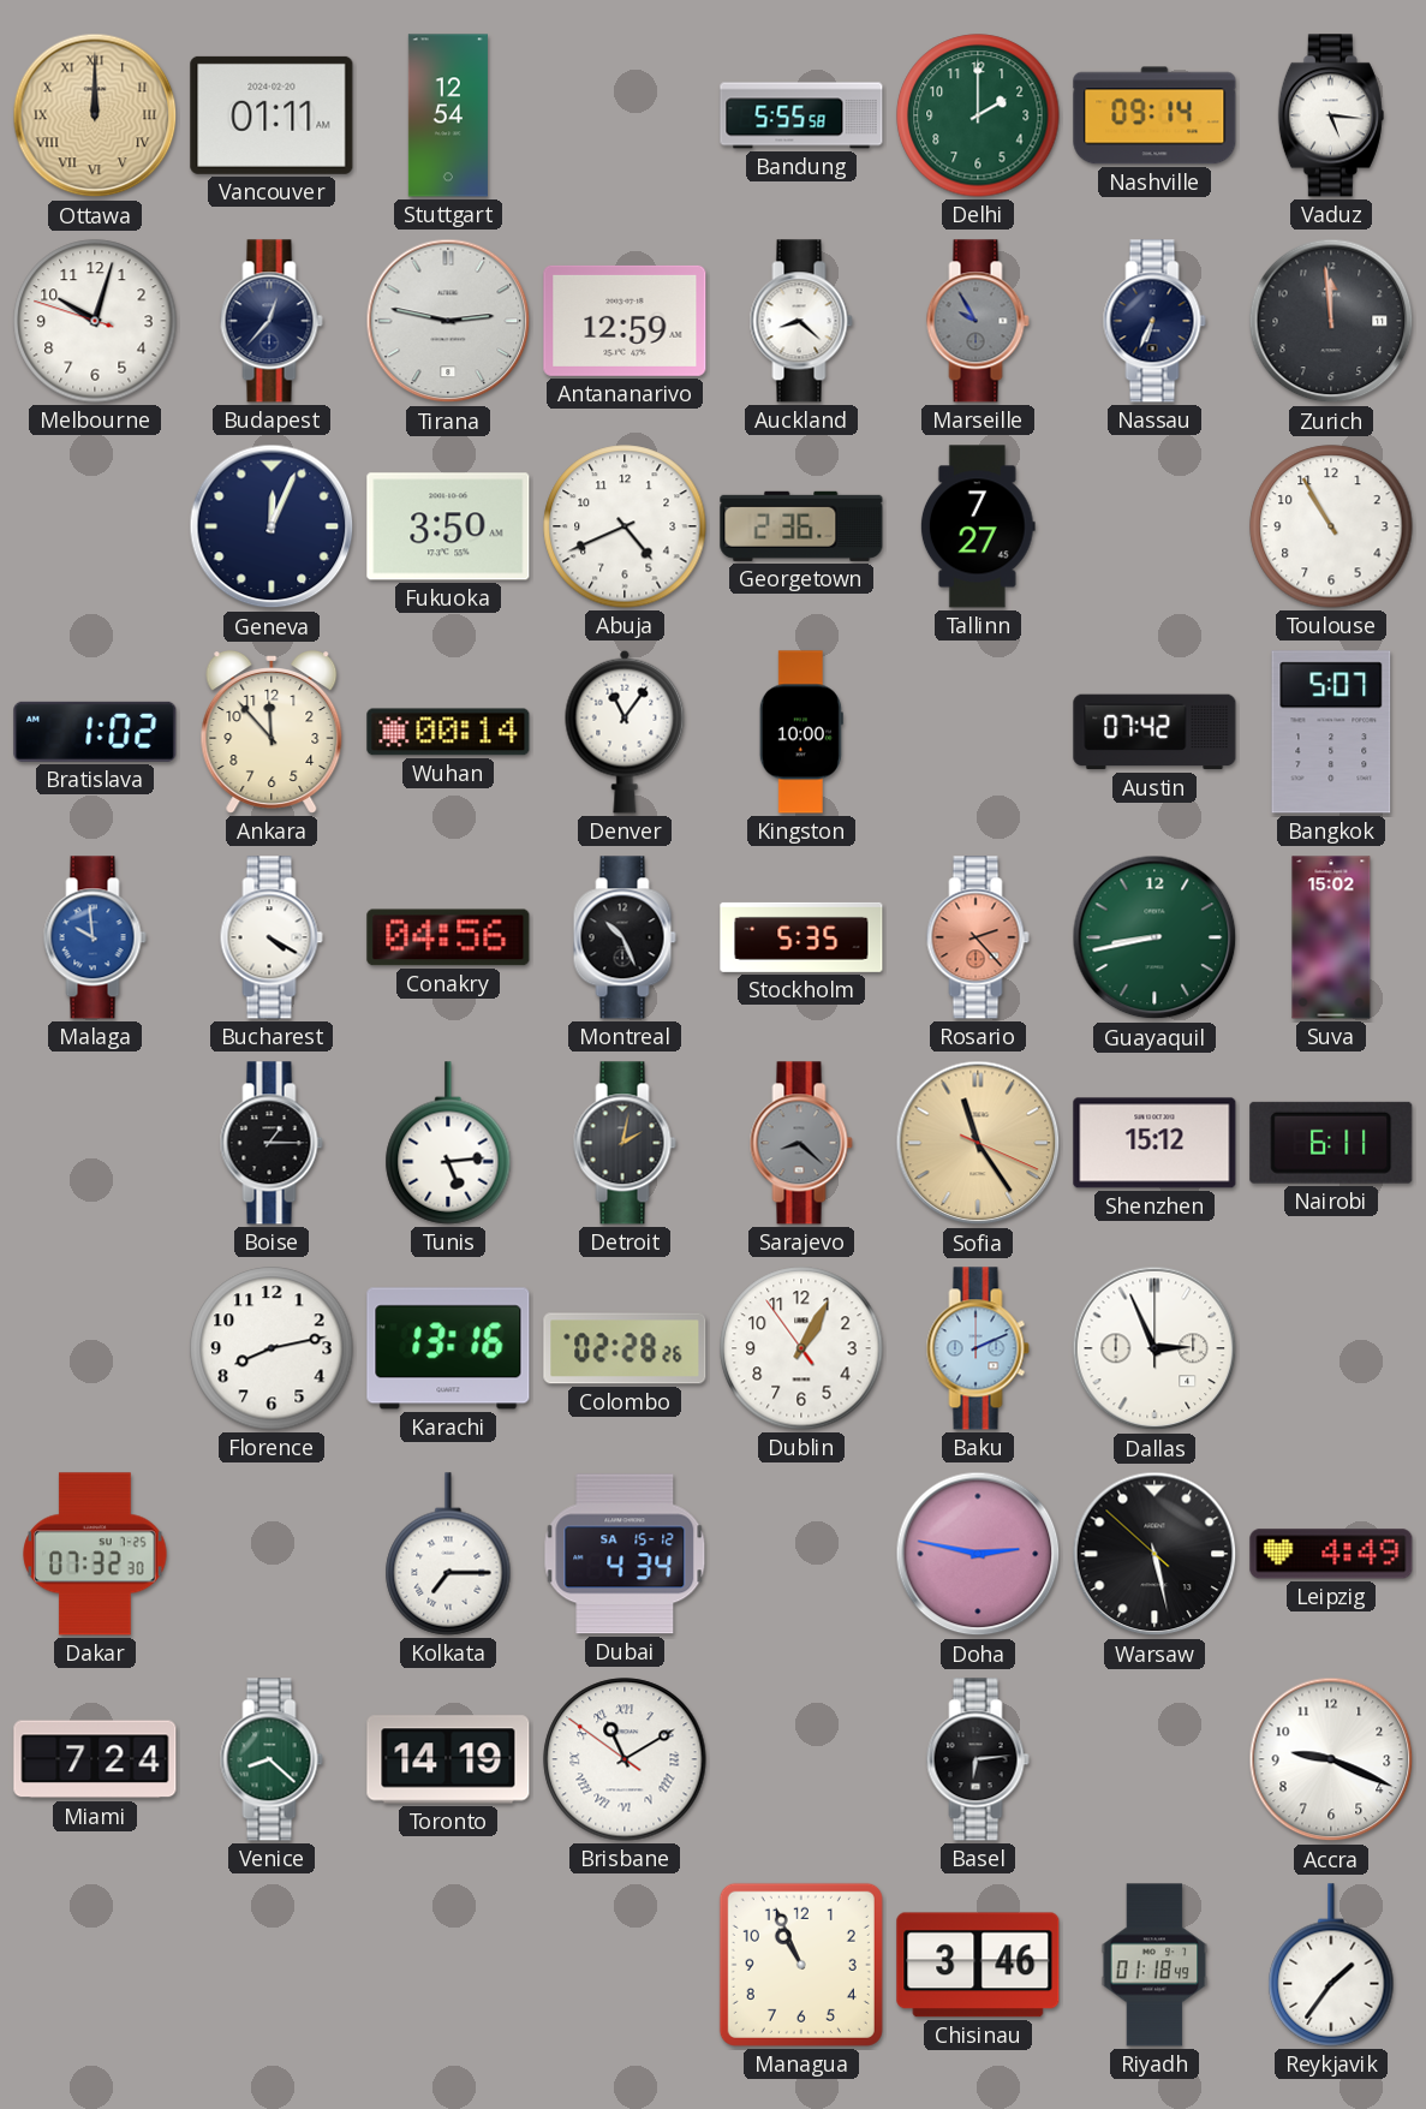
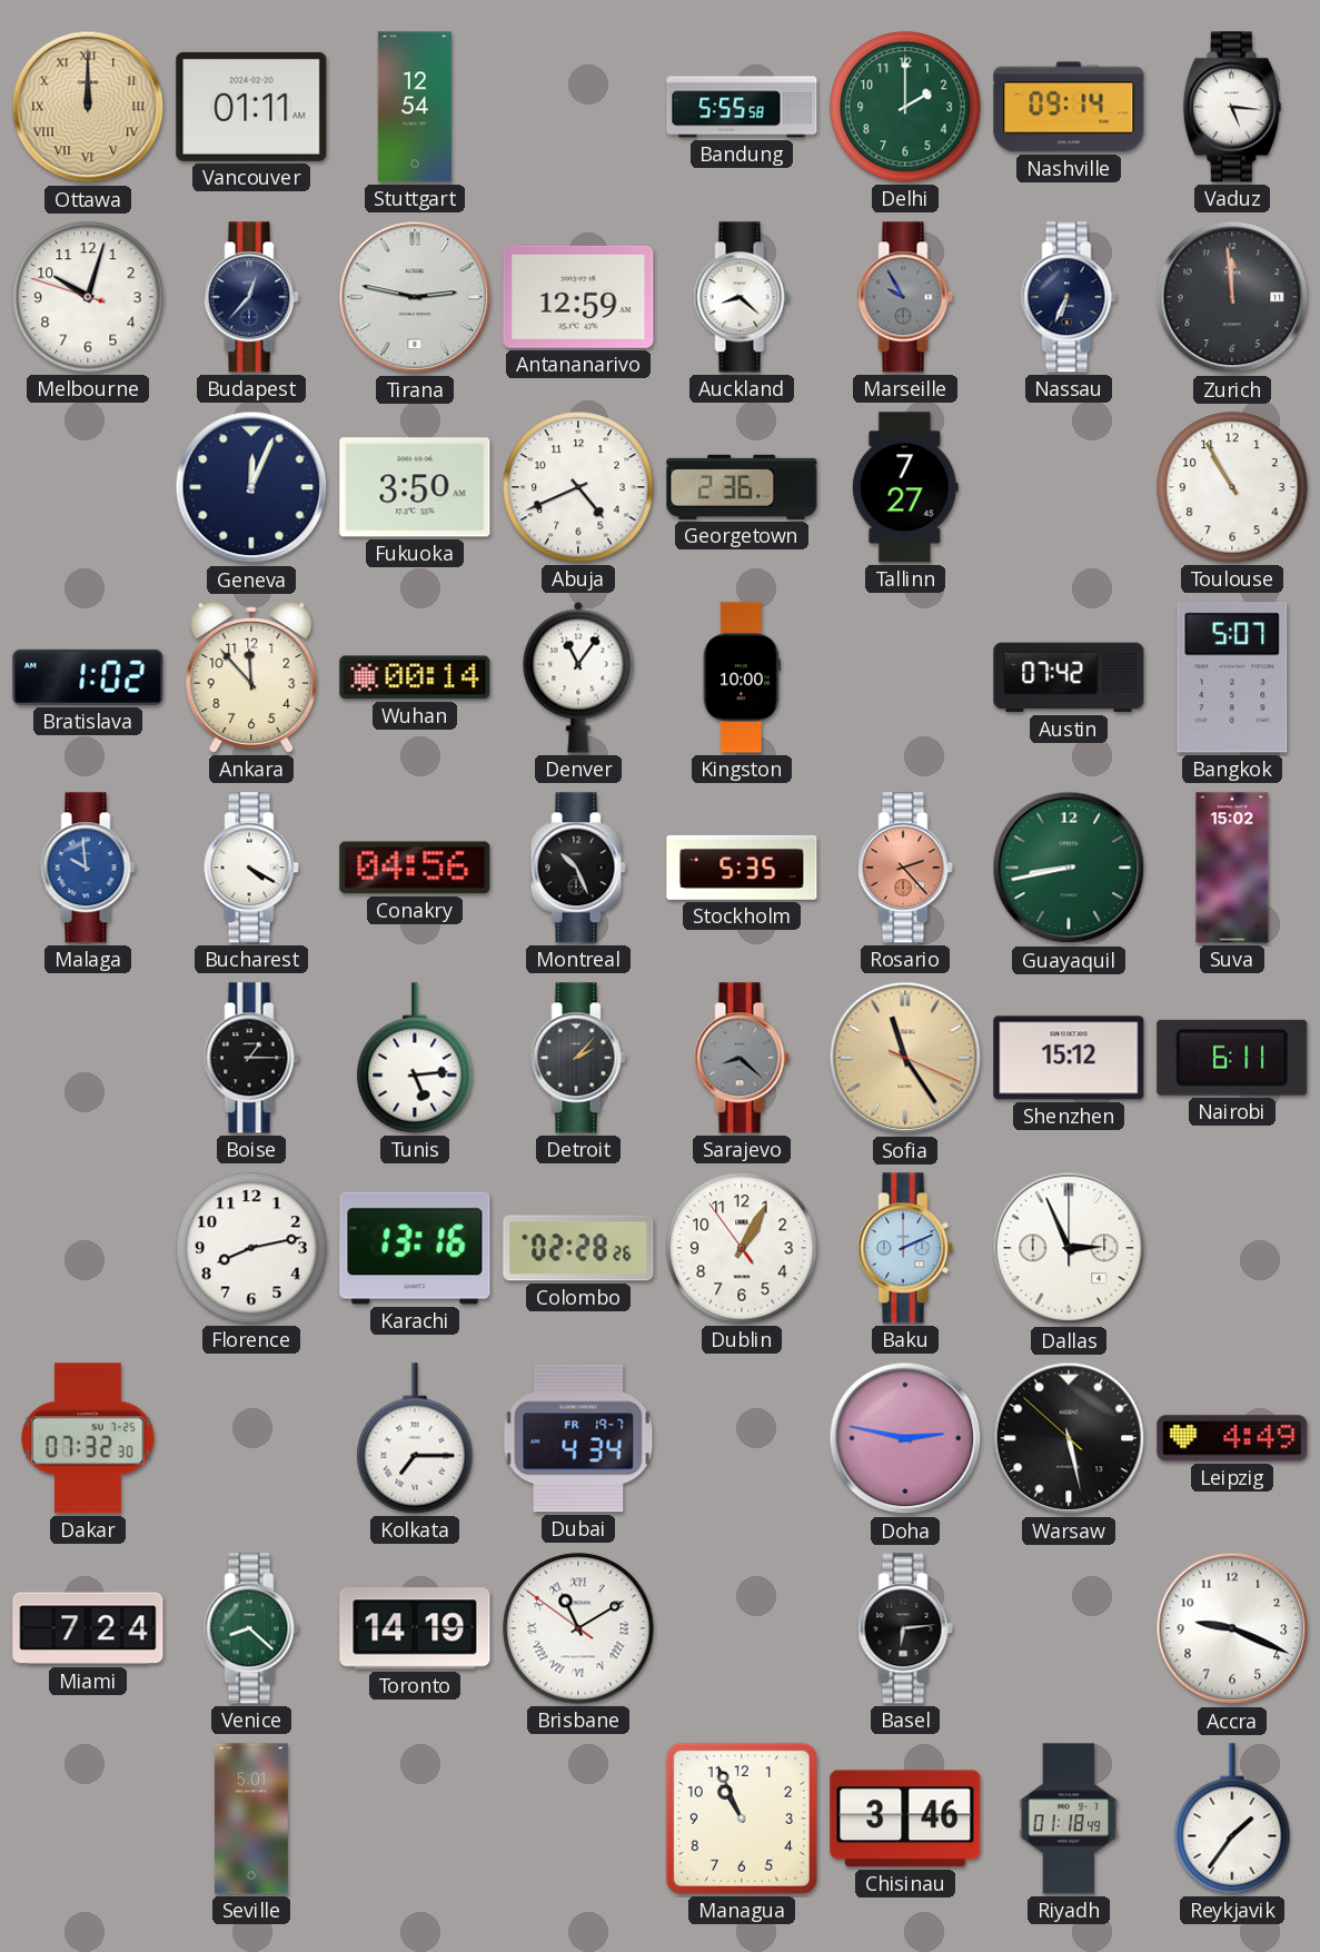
Detroit: 2:02 -> 2:07
Dubai date: SA 15-12 -> FR 19-7
Seville: none -> 5:01
